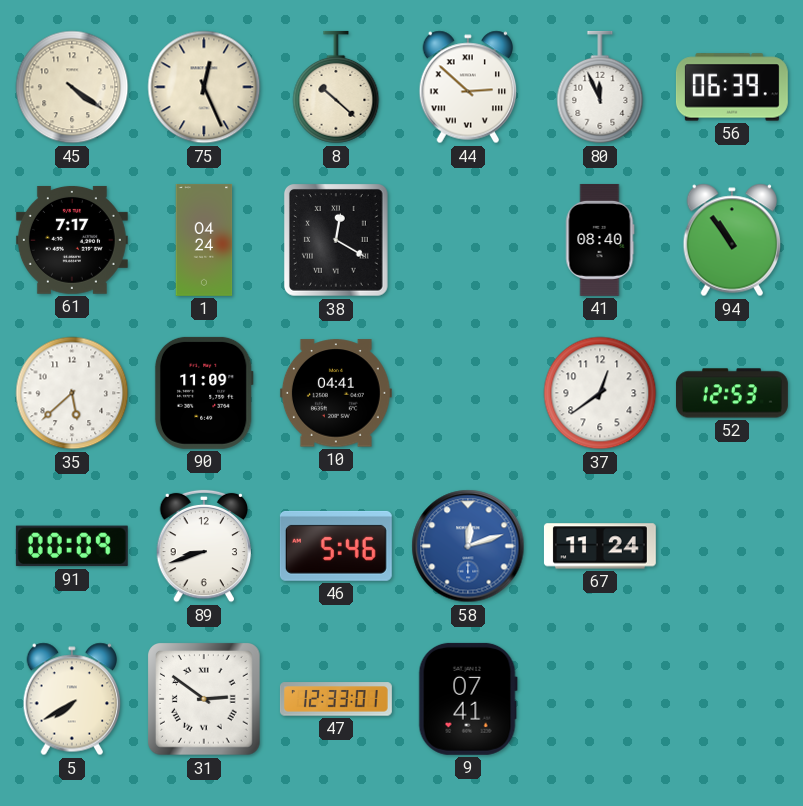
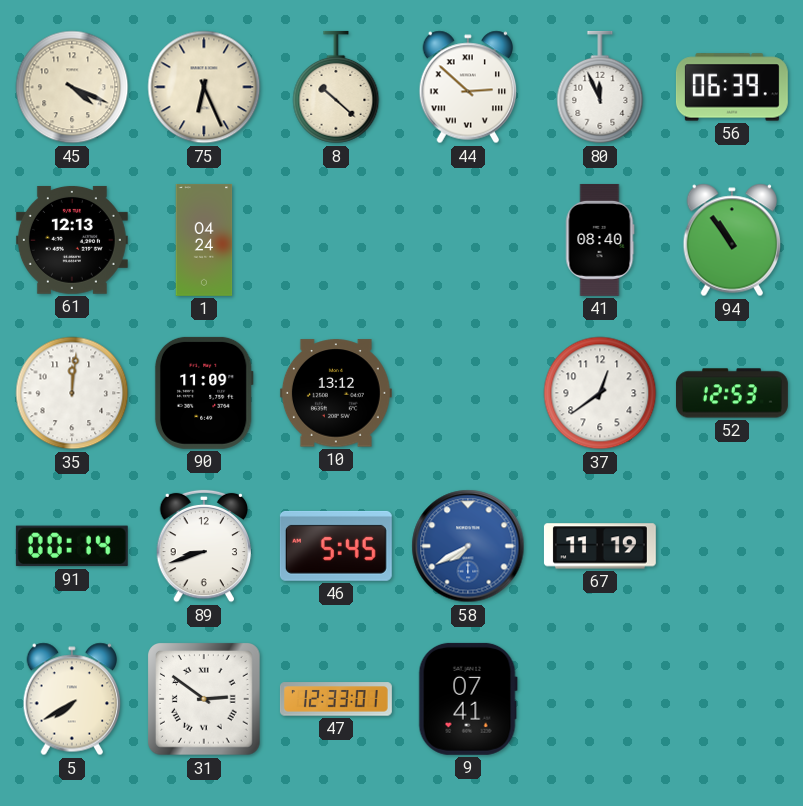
45: 4:21 -> 4:19
75: 12:26 -> 6:26
61: 7:17 -> 12:13
38: 12:20 -> none
35: 5:38 -> 12:01
10: 04:41 -> 13:12
91: 00:09 -> 00:14
46: 5:46 -> 5:45
58: 12:12 -> 7:40
67: 11:24 -> 11:19
